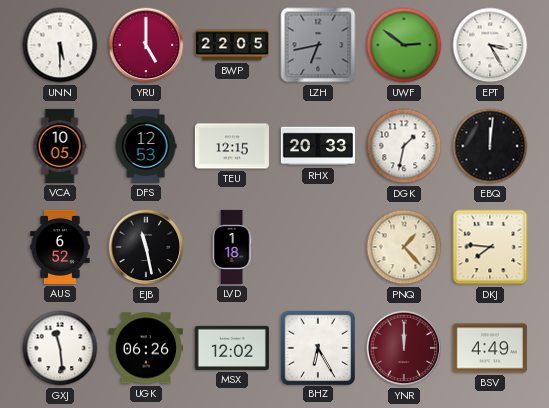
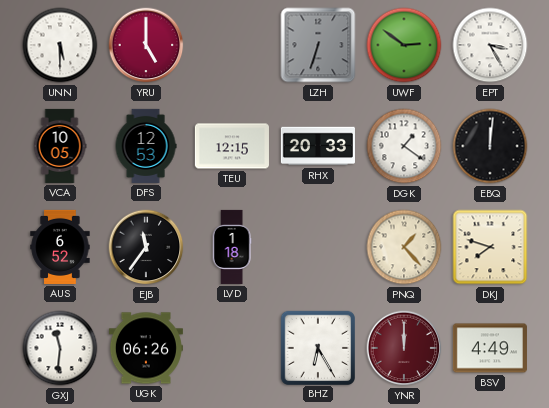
BWP: 22:05 -> none
LZH: 6:43 -> 6:33
DGK: 1:32 -> 1:21
EJB: 11:28 -> 11:36
DKJ: 7:46 -> 7:48
GXJ: 11:29 -> 11:31
MSX: 12:02 -> none
